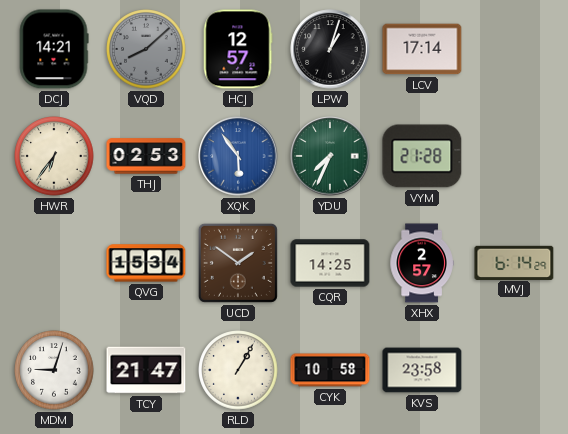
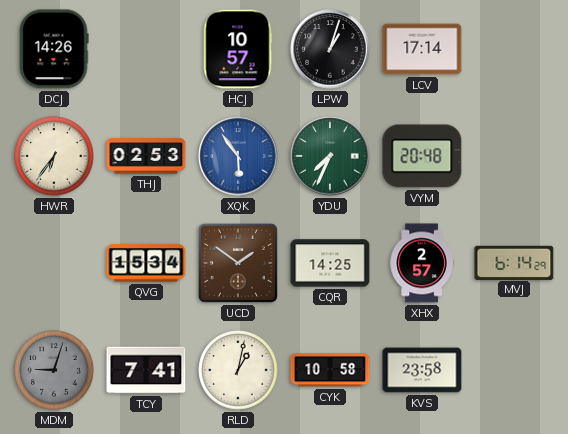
DCJ: 14:21 -> 14:26
VQD: 8:08 -> none
HCJ: 12:57 -> 10:57
VYM: 21:28 -> 20:48
MDM dial: white -> grey
TCY: 21:47 -> 7:41
RLD: 1:05 -> 1:02
